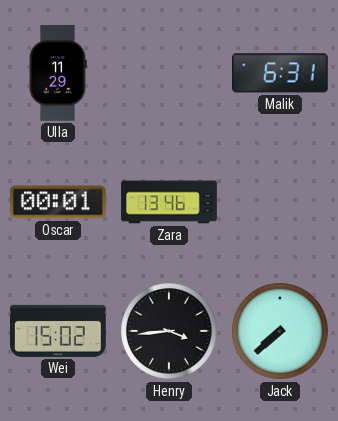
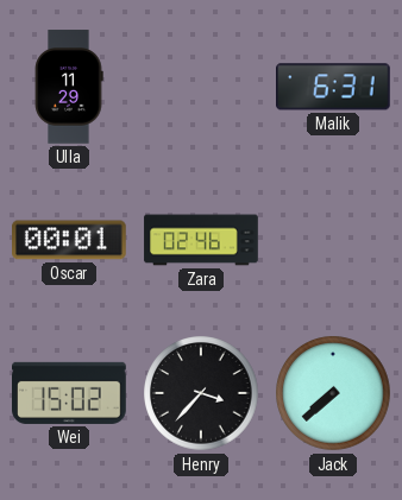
Zara: 13:46 -> 02:46
Henry: 3:44 -> 3:37
